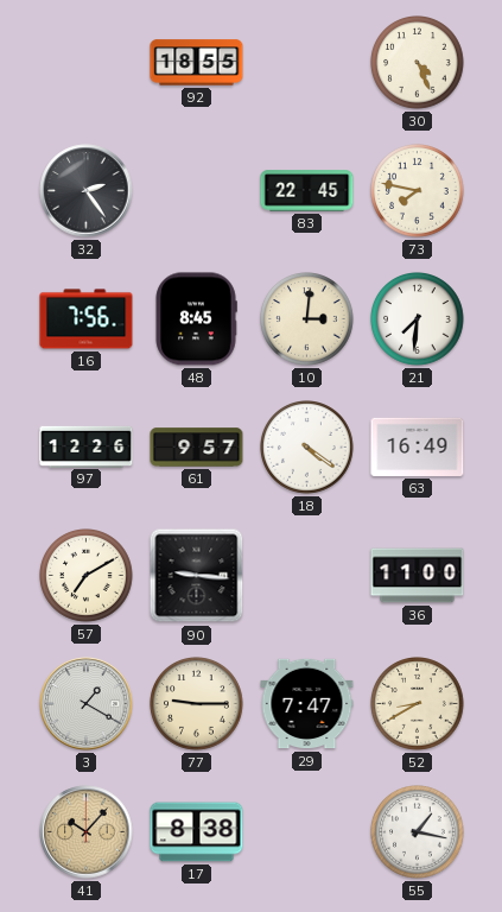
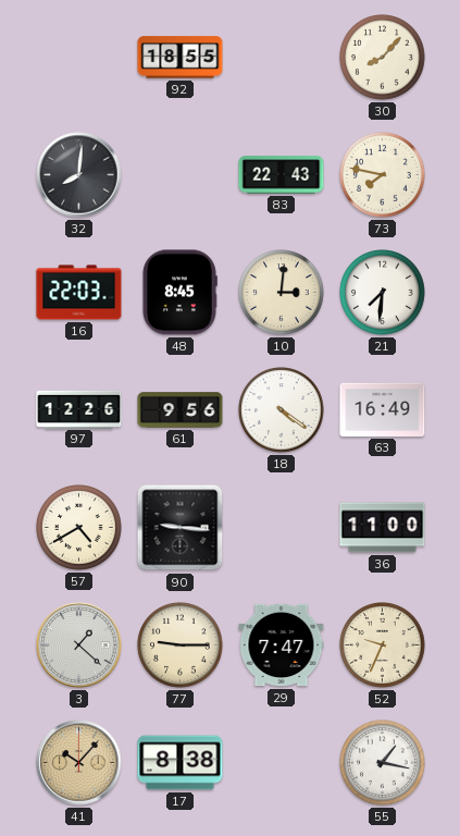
30: 4:26 -> 8:07
32: 2:24 -> 8:01
83: 22:45 -> 22:43
16: 7:56 -> 22:03
61: 9:57 -> 9:56
57: 7:10 -> 4:40
3: 1:20 -> 1:22
52: 8:40 -> 9:34
